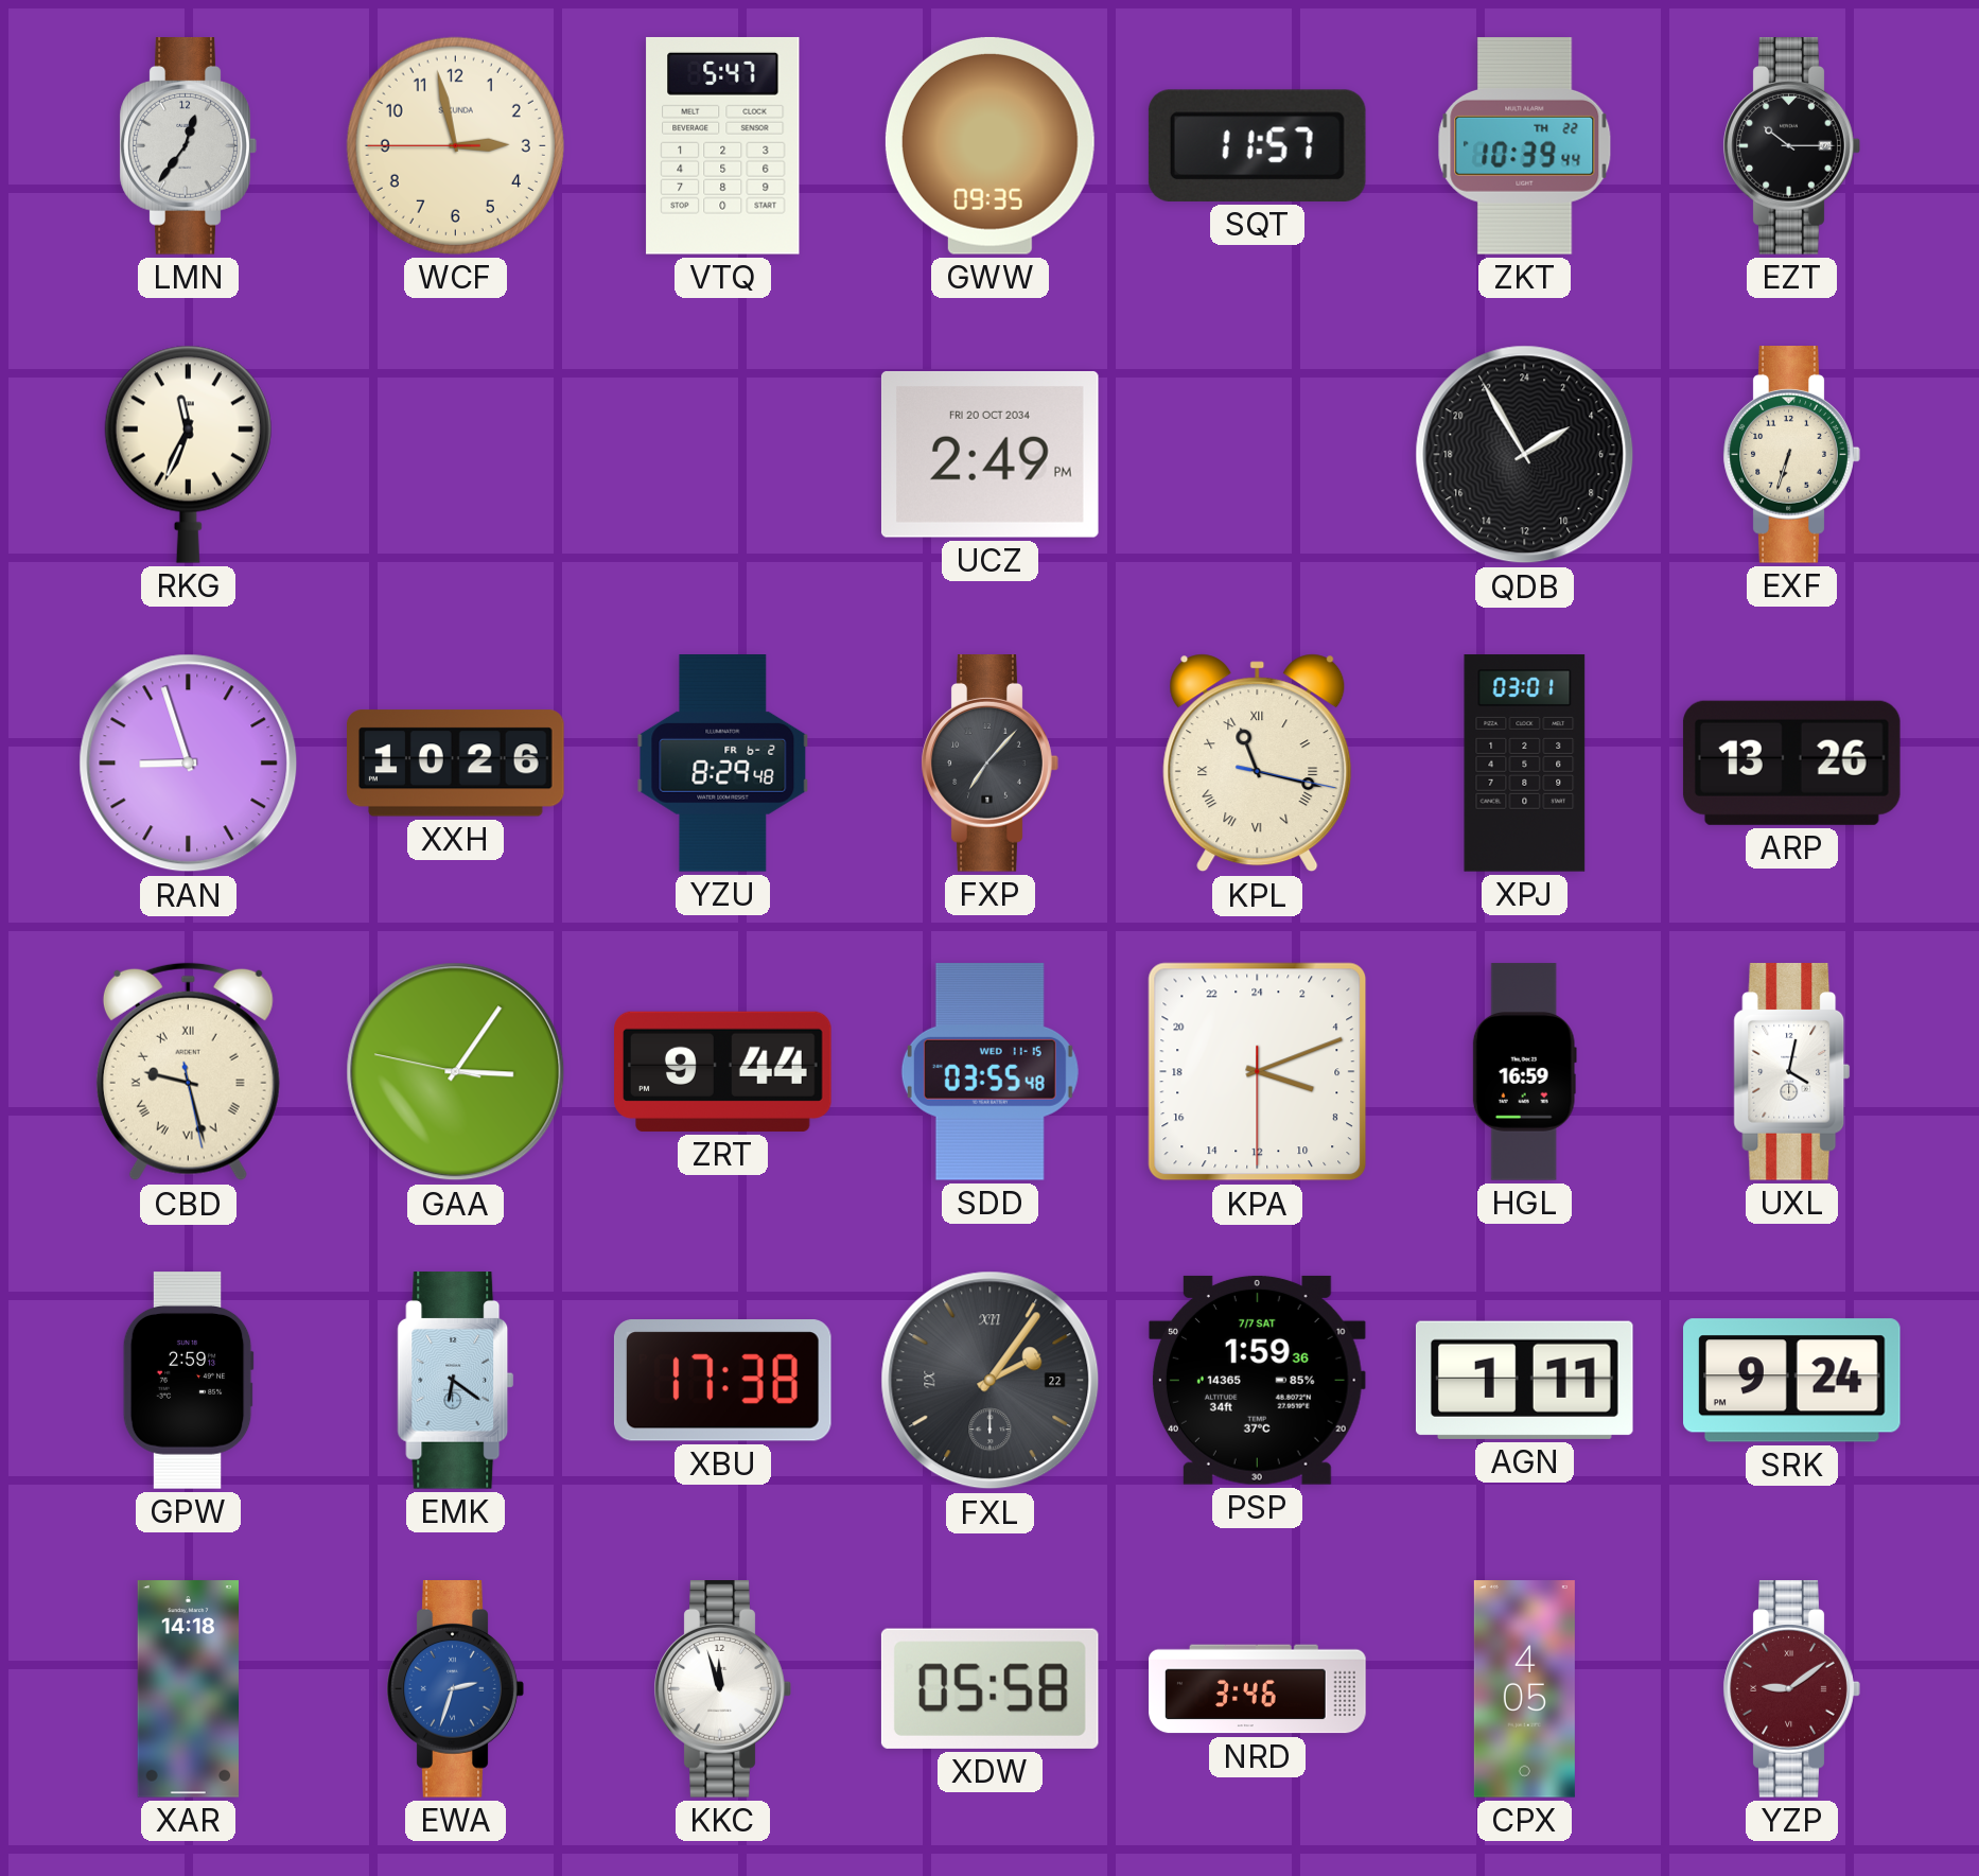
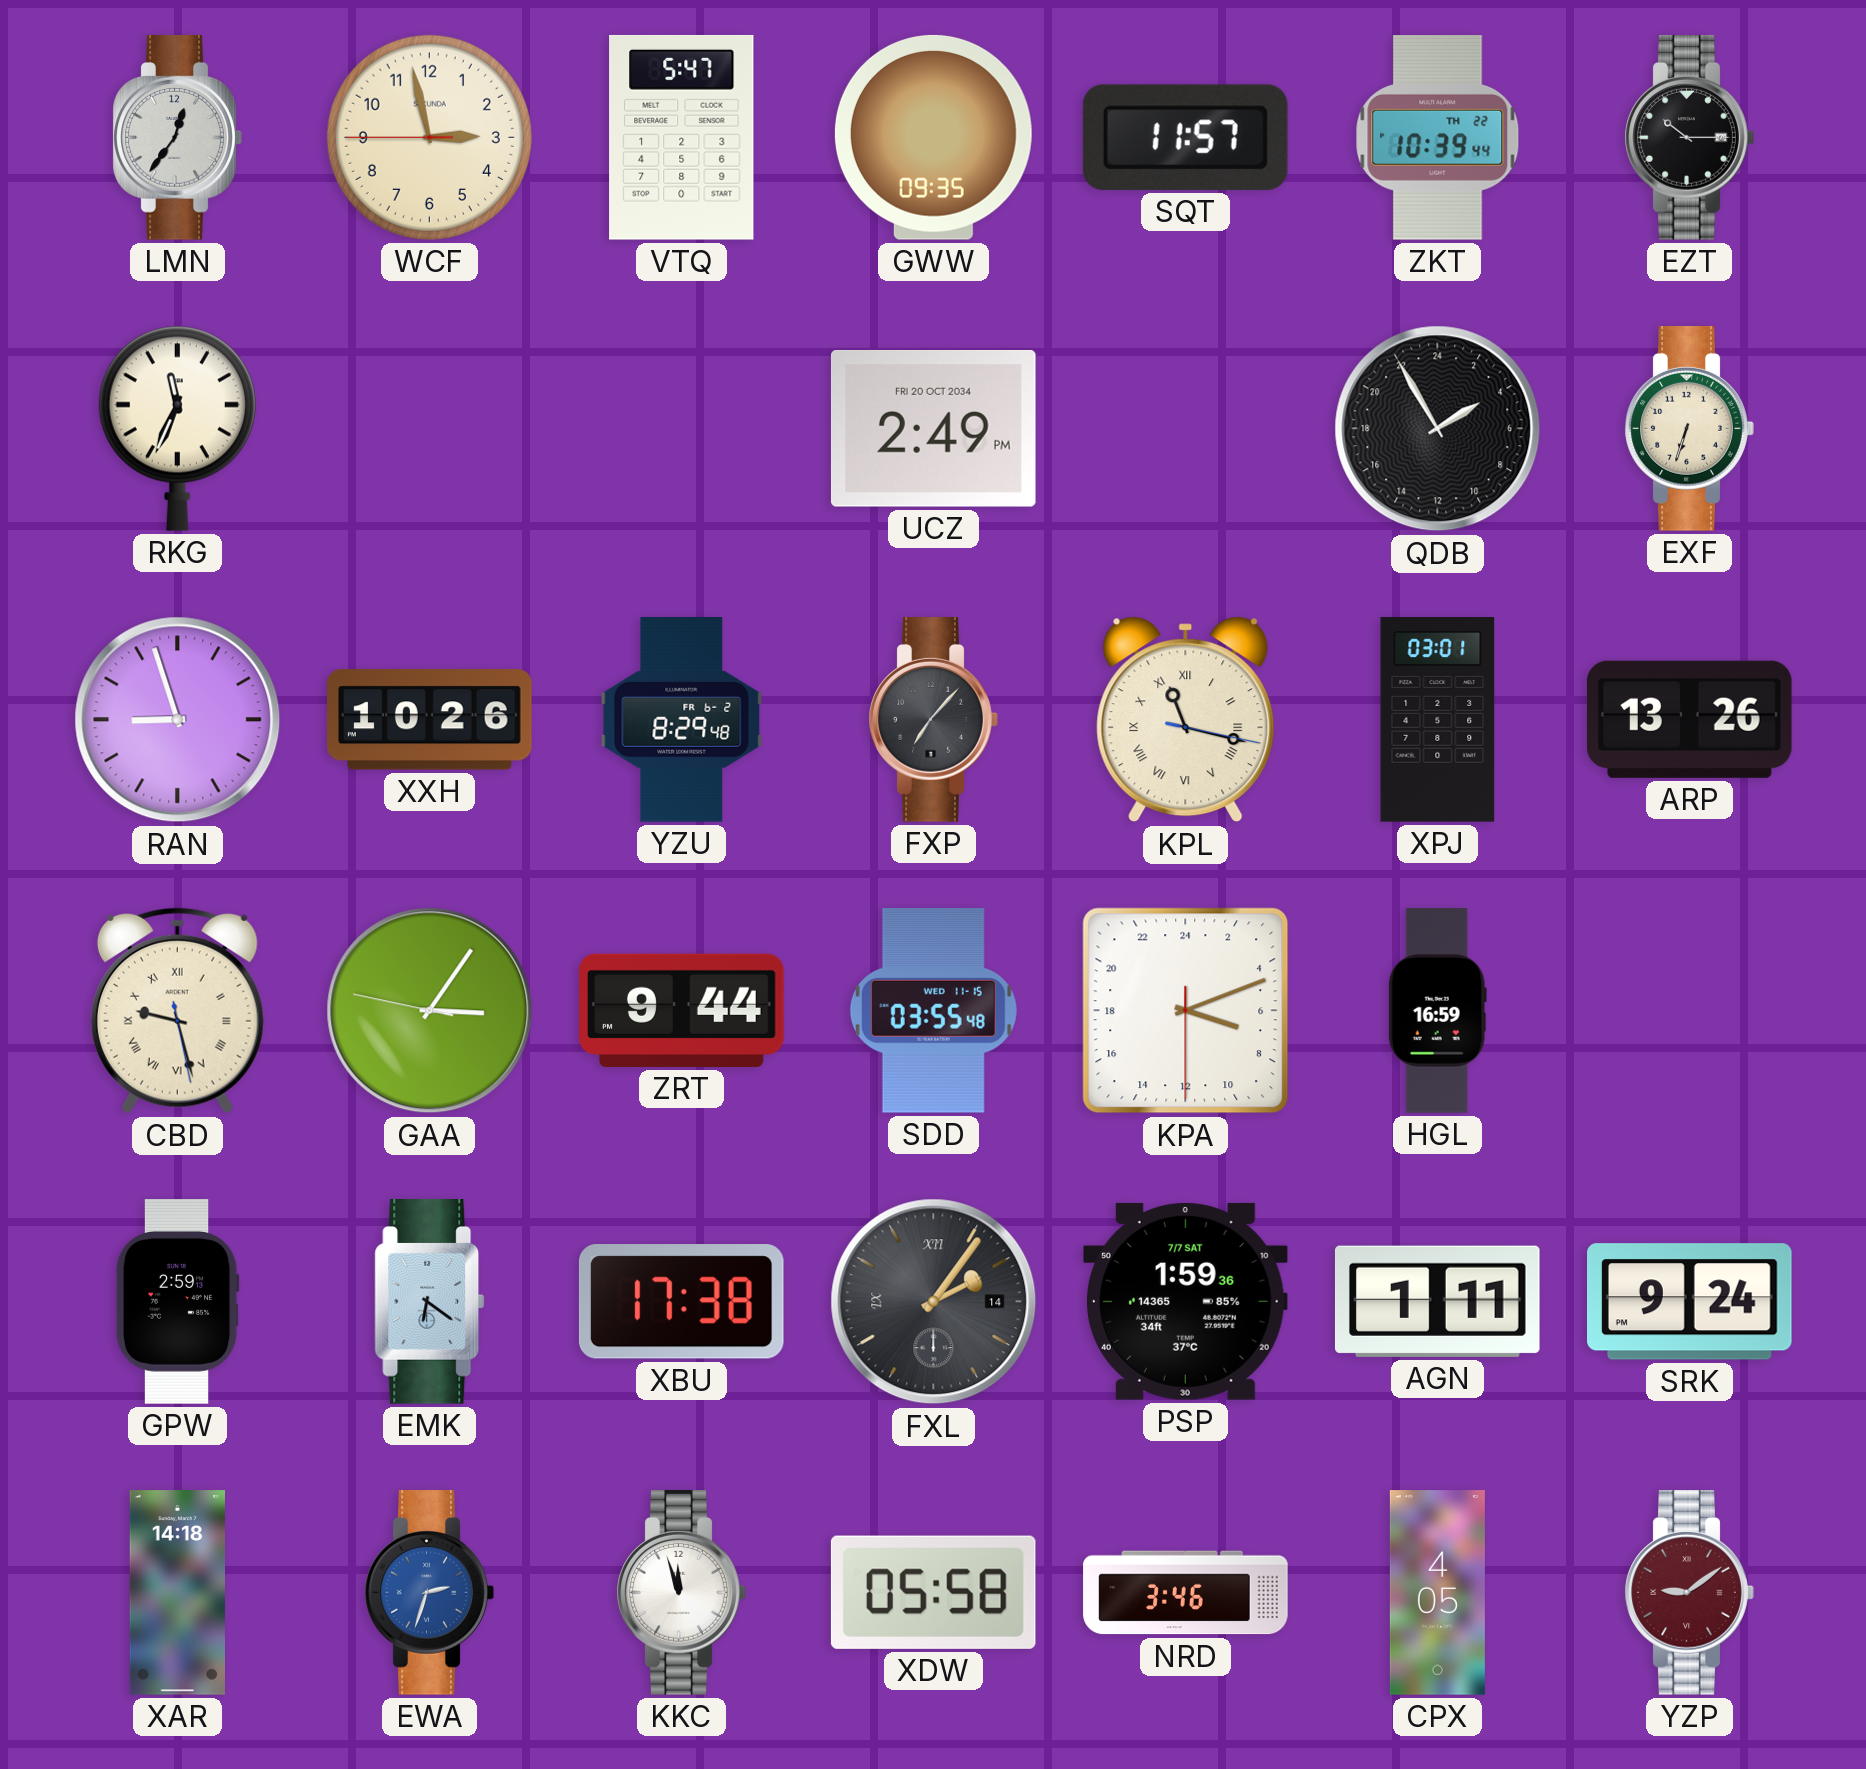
UXL: 4:02 -> none
FXL date: 22 -> 14
